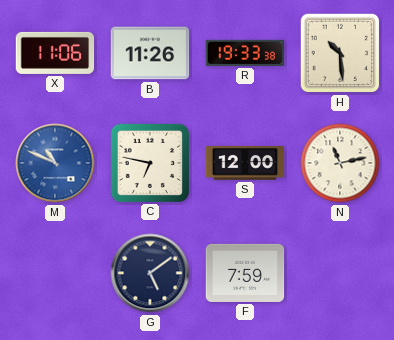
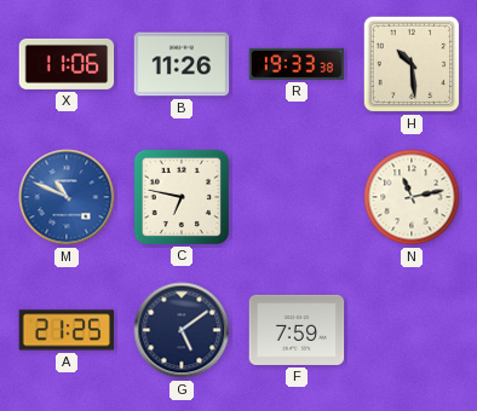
S: 12:00 -> none
A: none -> 21:25
